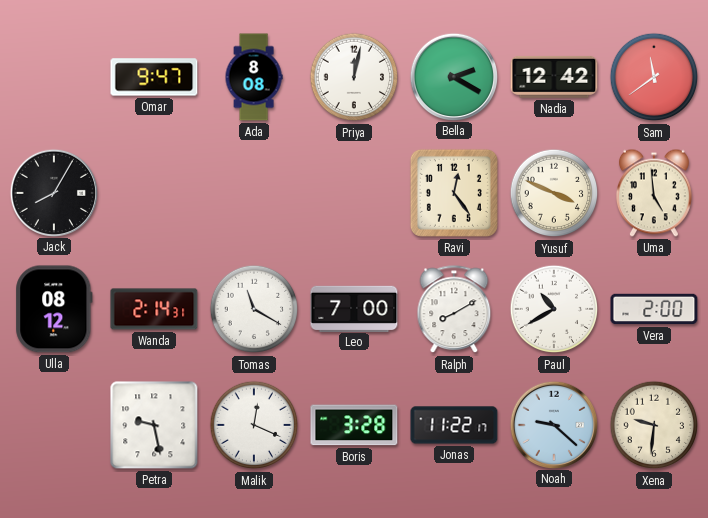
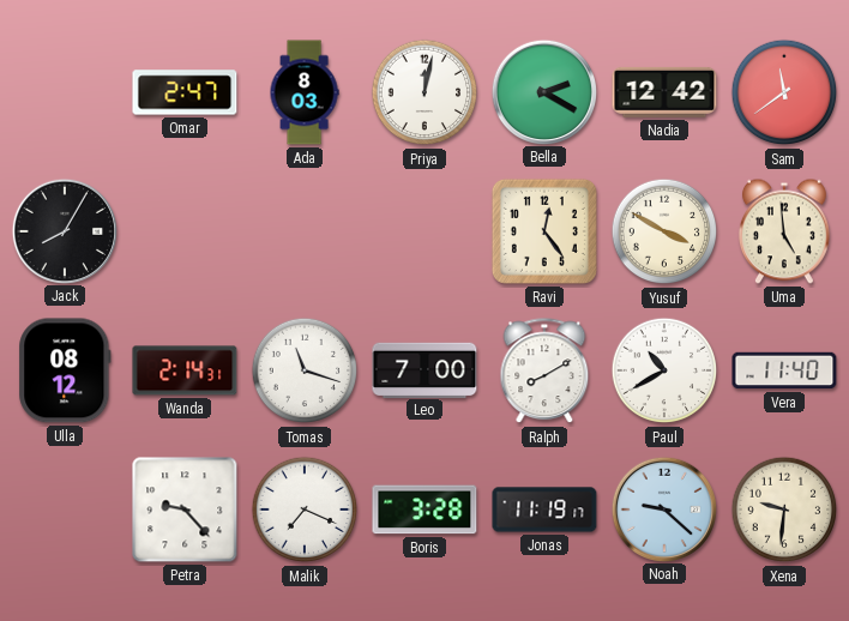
Omar: 9:47 -> 2:47
Ada: 8:08 -> 8:03
Yusuf: 3:49 -> 3:50
Tomas: 11:20 -> 11:18
Vera: 2:00 -> 11:40
Petra: 9:28 -> 9:23
Malik: 12:19 -> 7:19
Jonas: 11:22 -> 11:19
